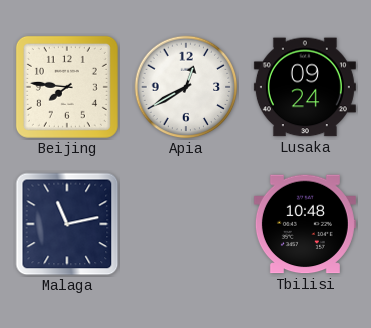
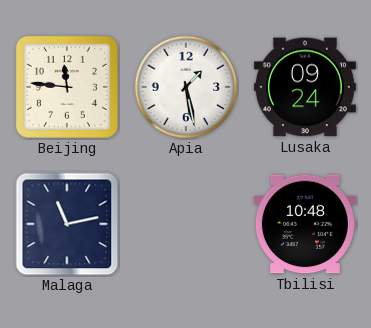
Beijing: 7:46 -> 11:46
Apia: 12:40 -> 1:28
